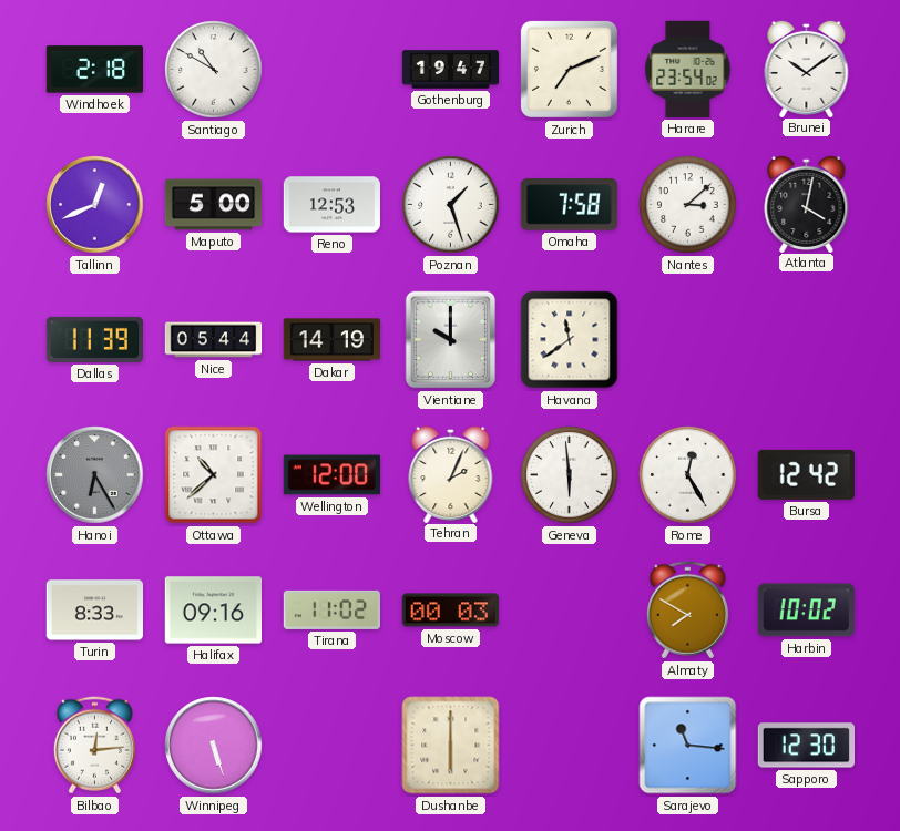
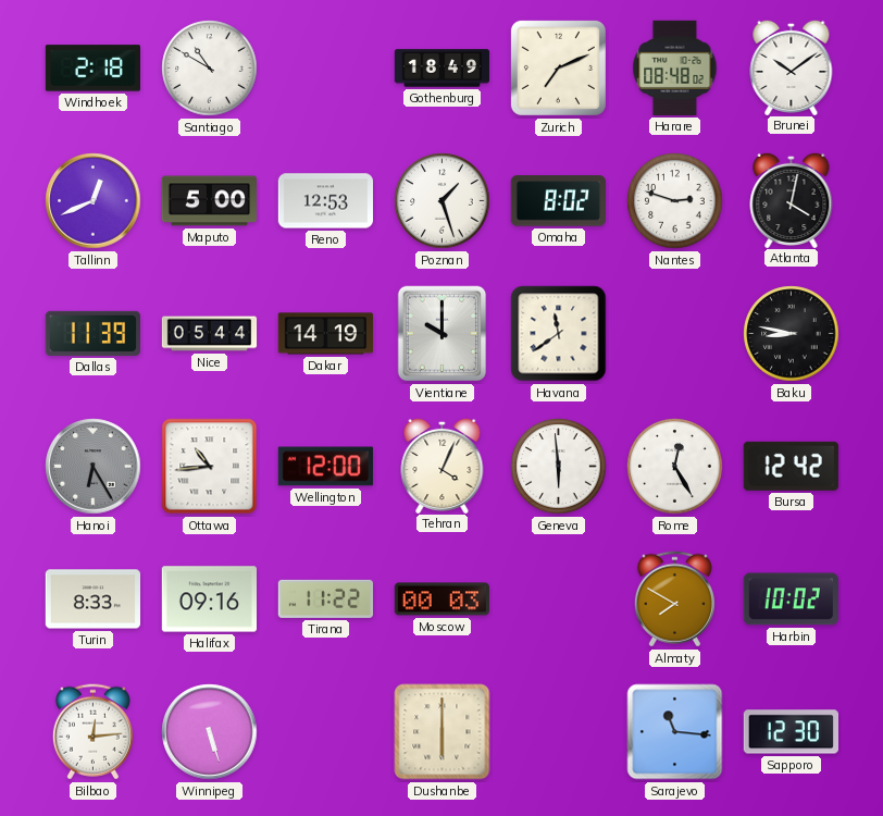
Gothenburg: 19:47 -> 18:49
Harare: 23:54 -> 08:48
Omaha: 7:58 -> 8:02
Nantes: 3:08 -> 2:48
Baku: none -> 8:47
Ottawa: 10:38 -> 10:44
Tehran: 2:04 -> 4:04
Tirana: 11:02 -> 11:22
